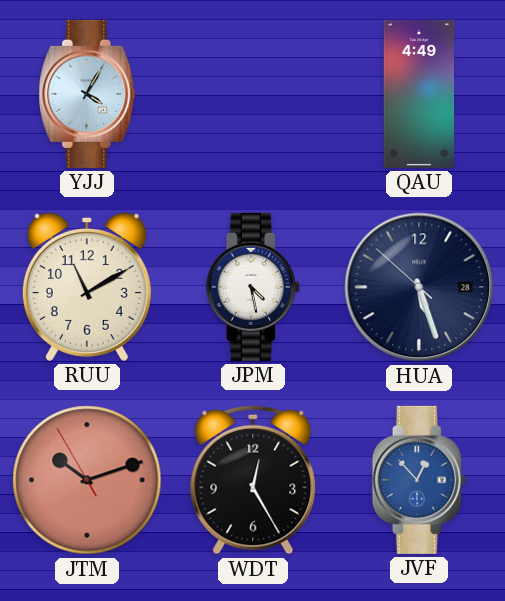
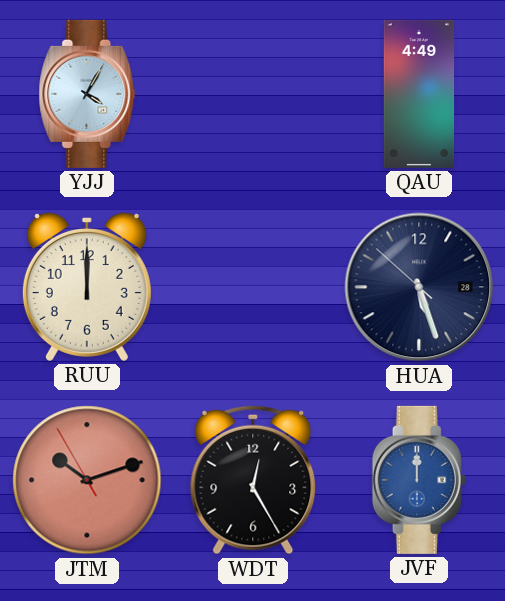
RUU: 11:10 -> 12:00
JPM: 4:28 -> none
JVF: 12:53 -> 12:00
